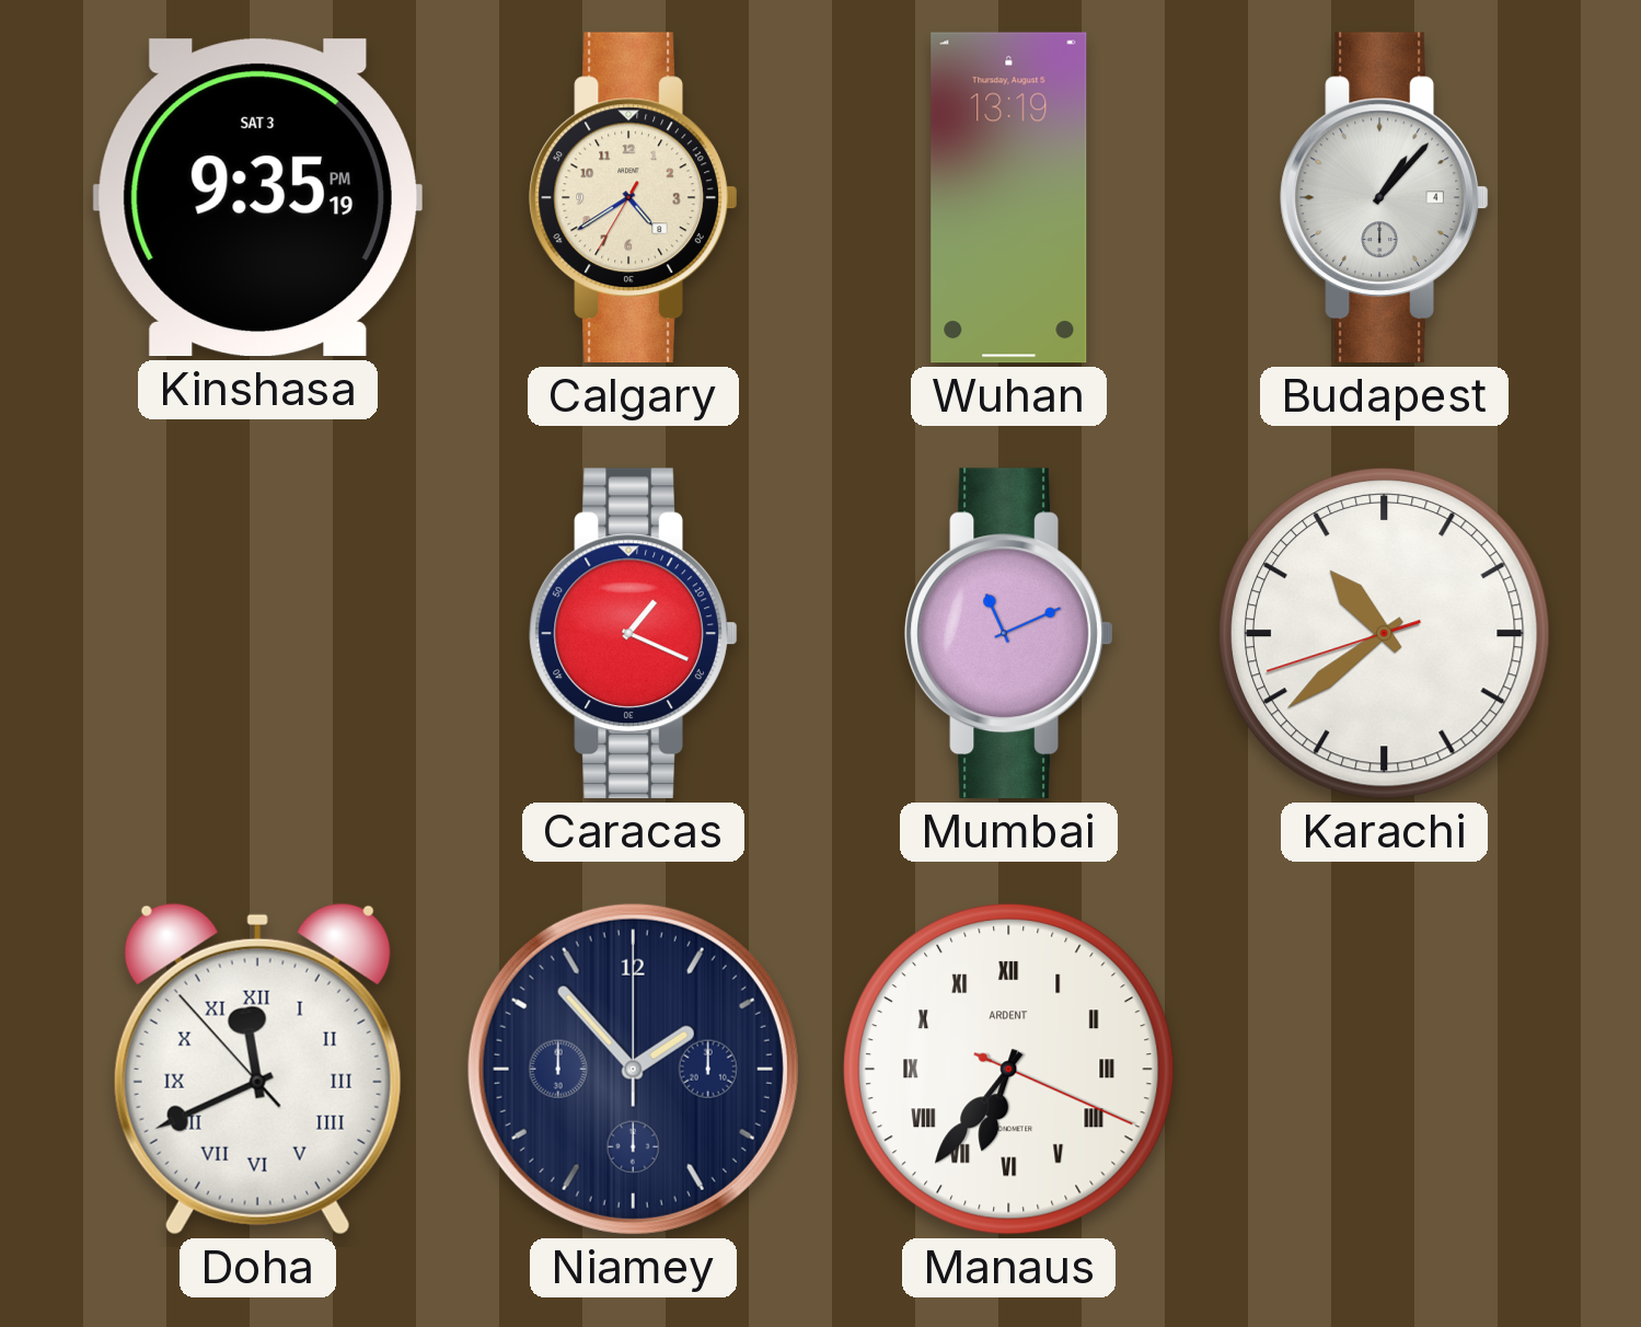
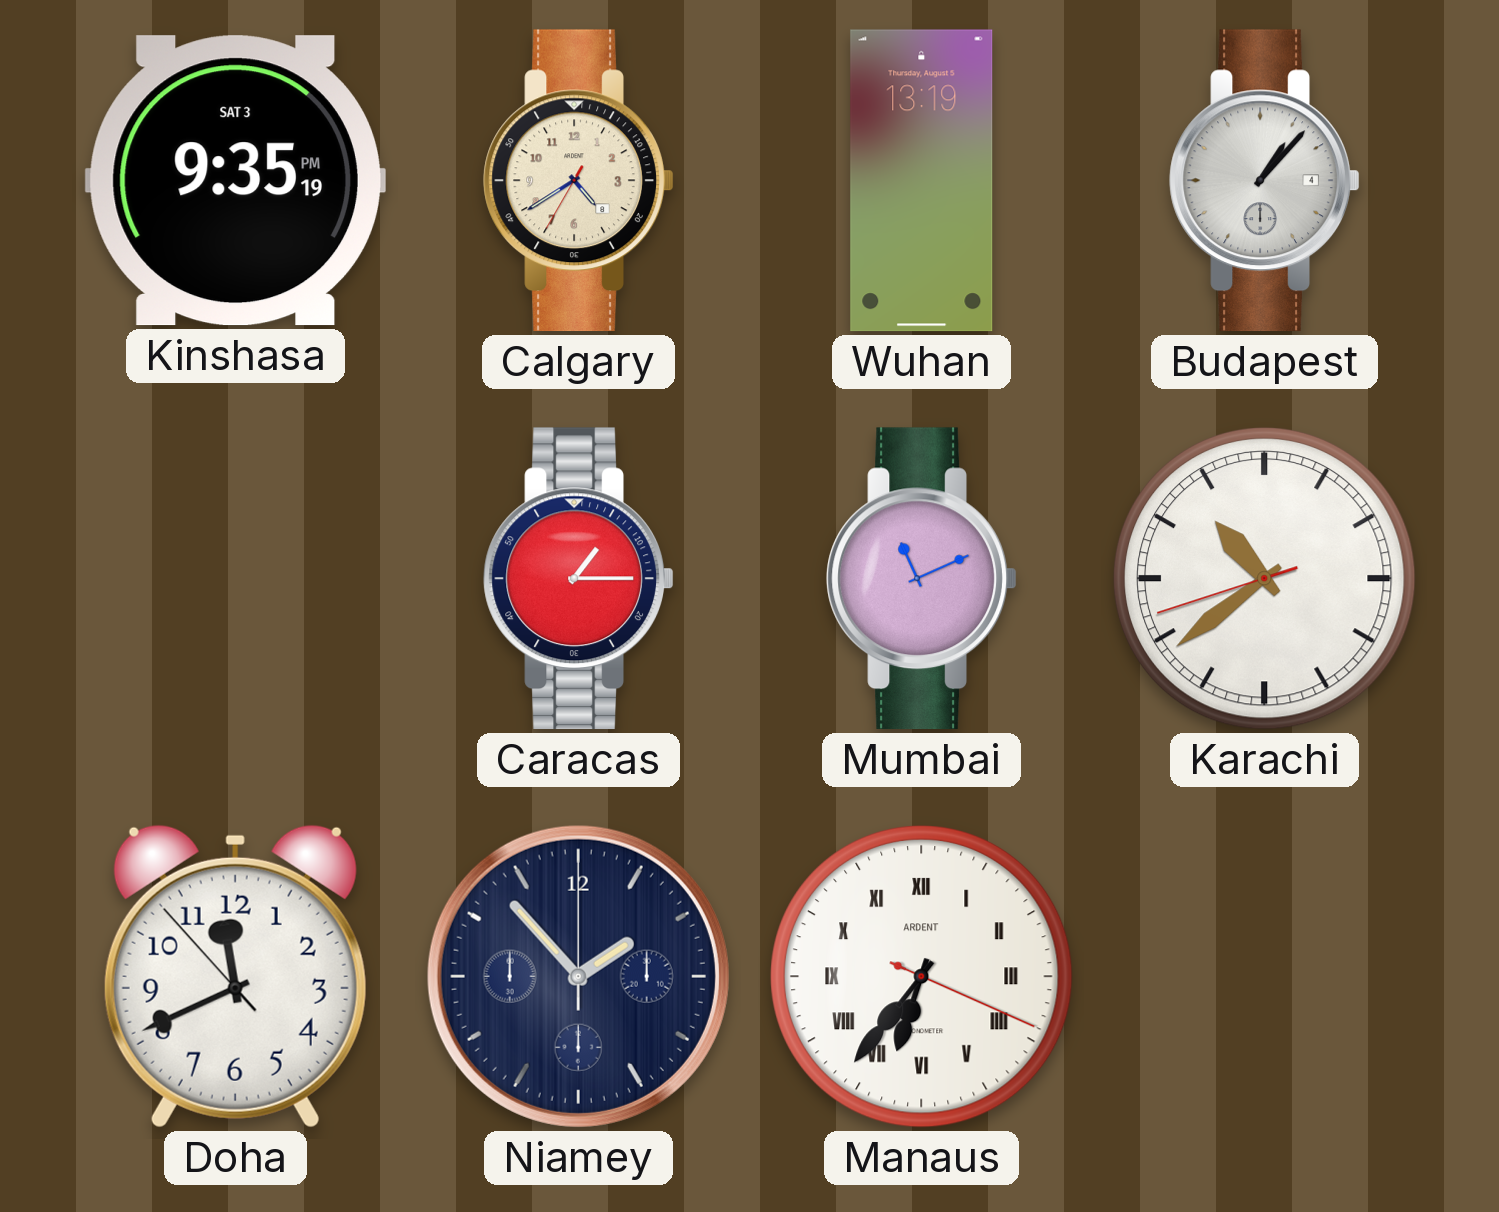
Caracas: 1:19 -> 1:15
Doha numerals: Roman -> Arabic
